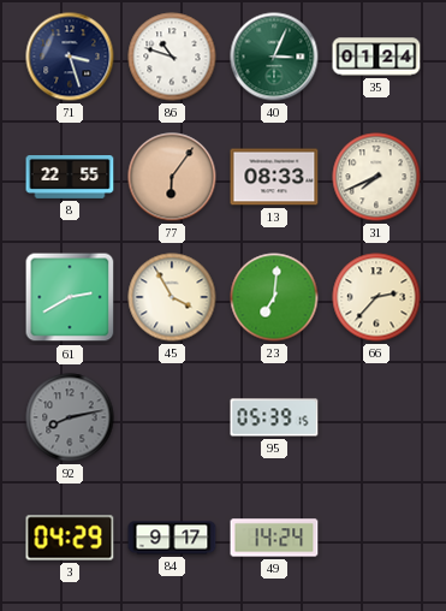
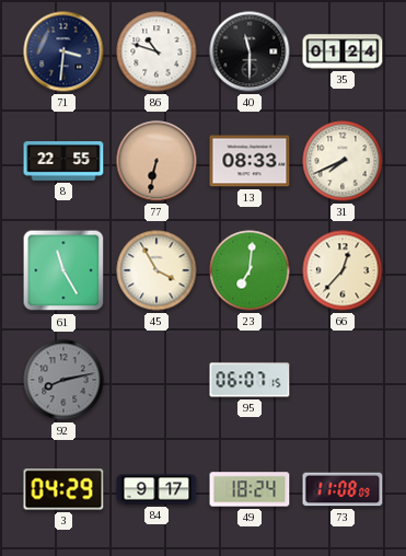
71: 3:27 -> 3:31
40: 3:04 -> 11:30
40 dial: green -> black
77: 6:06 -> 6:32
61: 2:40 -> 11:25
66: 2:37 -> 12:37
95: 05:39 -> 06:07
49: 14:24 -> 18:24
73: none -> 11:08
